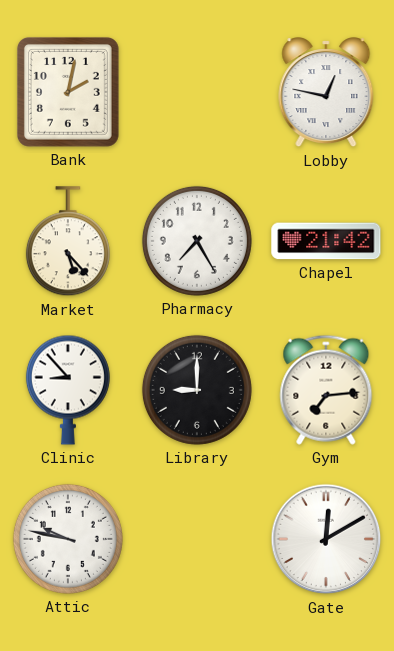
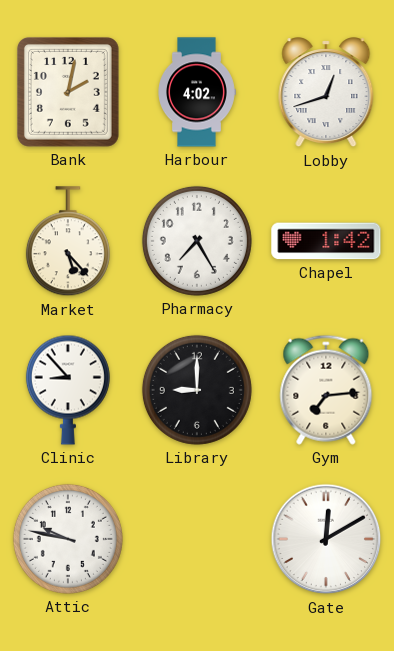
Harbour: none -> 4:02
Lobby: 12:47 -> 12:42
Chapel: 21:42 -> 1:42
